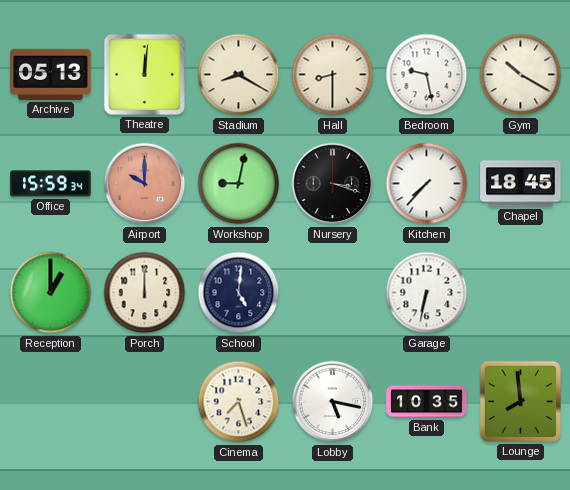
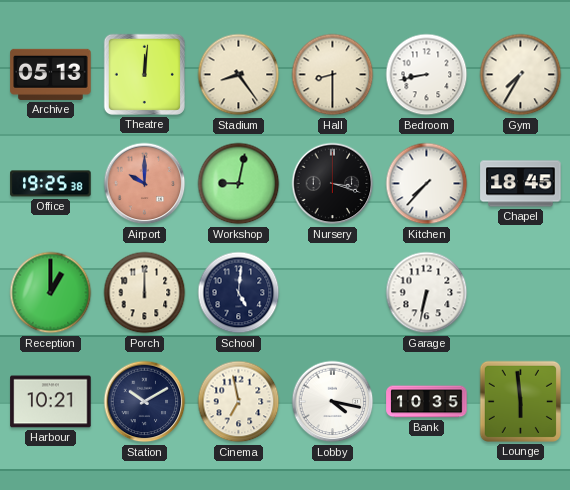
Stadium: 8:20 -> 8:24
Bedroom: 9:28 -> 8:43
Gym: 10:20 -> 7:35
Office: 15:59 -> 19:25
Harbour: none -> 10:21
Station: none -> 10:10
Cinema: 7:27 -> 6:58
Lobby: 5:17 -> 4:17
Lounge: 7:59 -> 5:59
